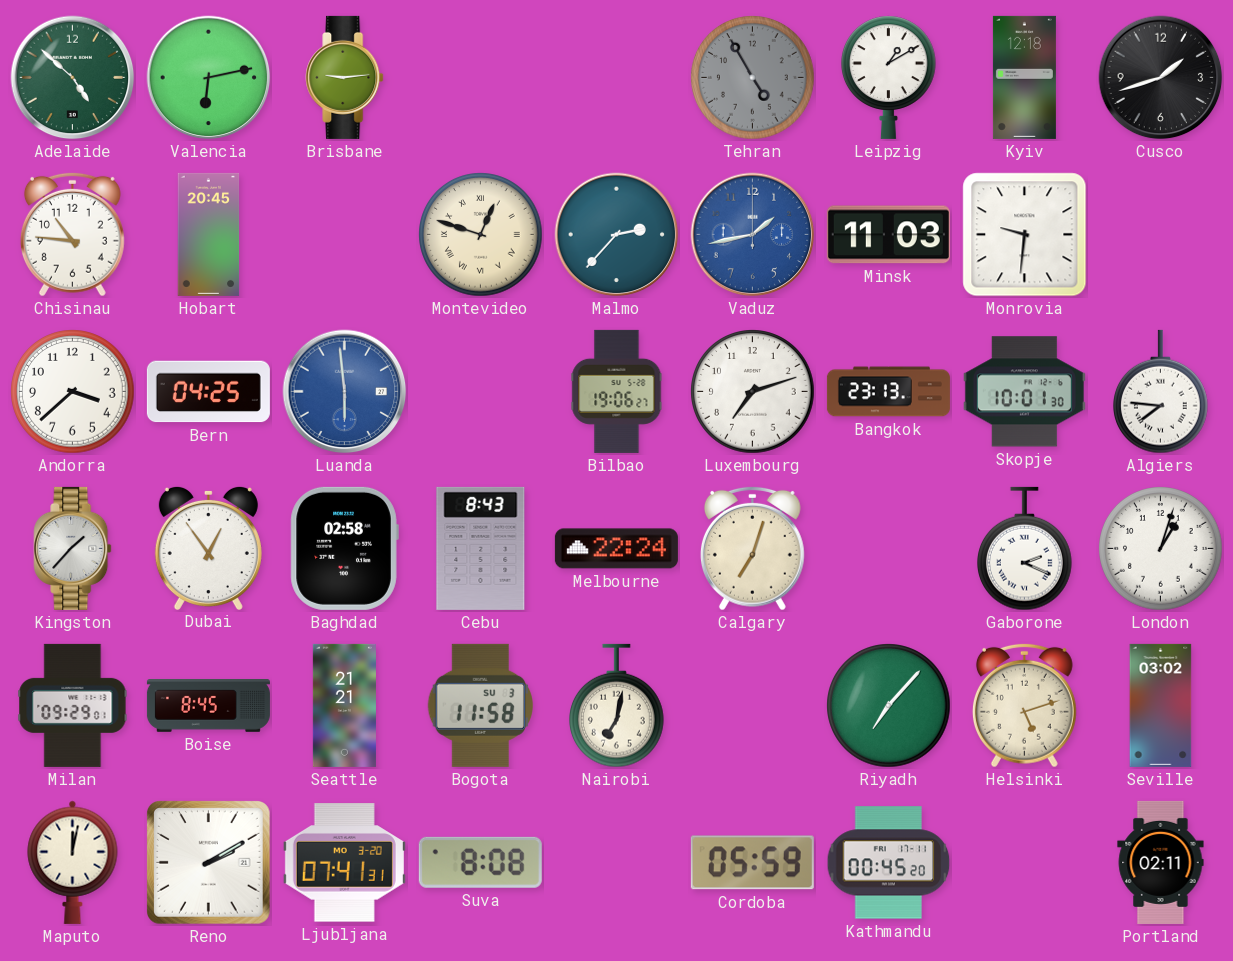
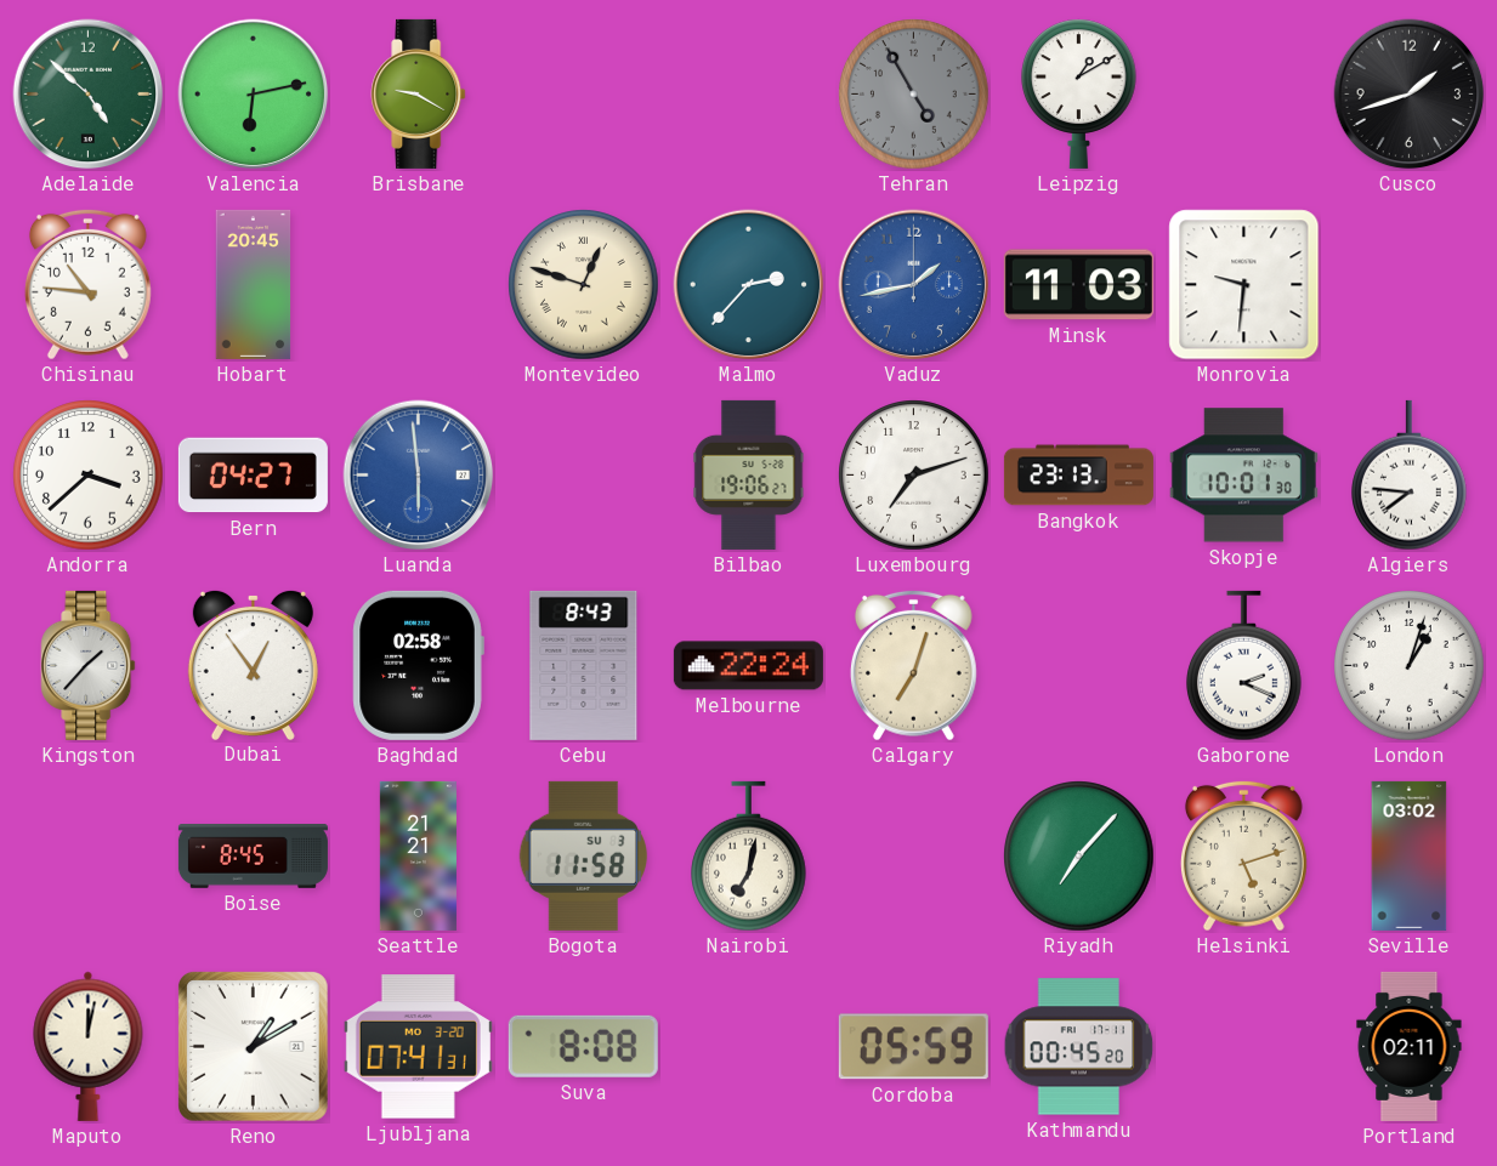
Brisbane: 9:14 -> 9:20
Kyiv: 12:18 -> none
Bern: 04:25 -> 04:27
Milan: 09:29 -> none
Reno: 2:10 -> 1:10
